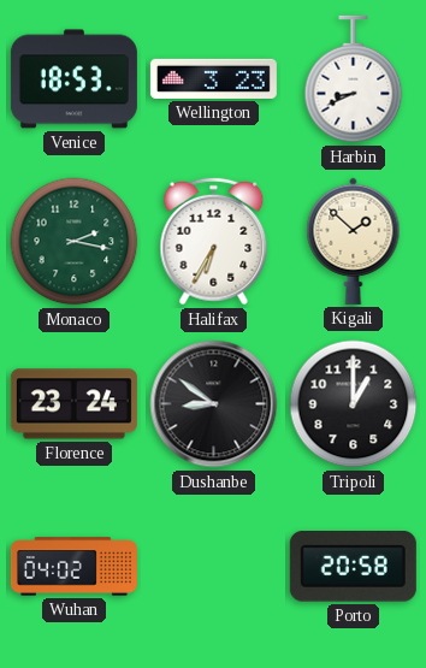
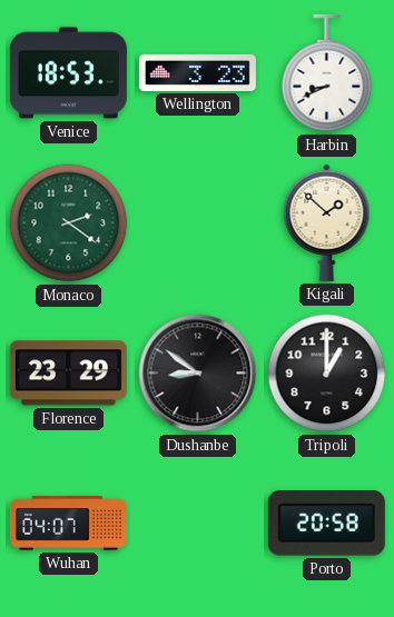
Monaco: 2:17 -> 2:21
Halifax: 6:35 -> none
Florence: 23:24 -> 23:29
Wuhan: 04:02 -> 04:07
